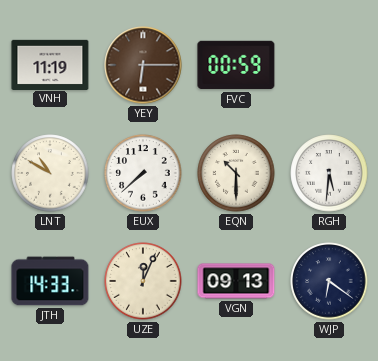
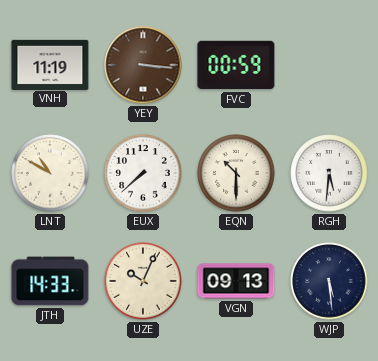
YEY: 6:15 -> 3:16
UZE: 12:04 -> 10:04
WJP: 6:21 -> 5:29
